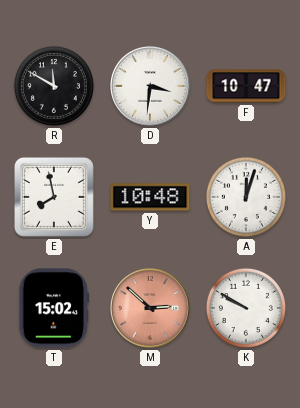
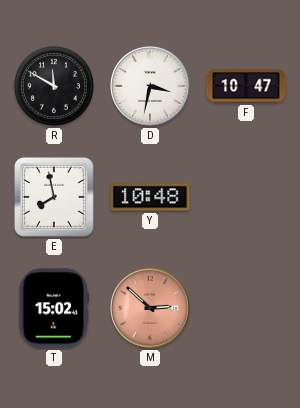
D: 3:31 -> 3:32
A: 12:03 -> none
K: 9:50 -> none
